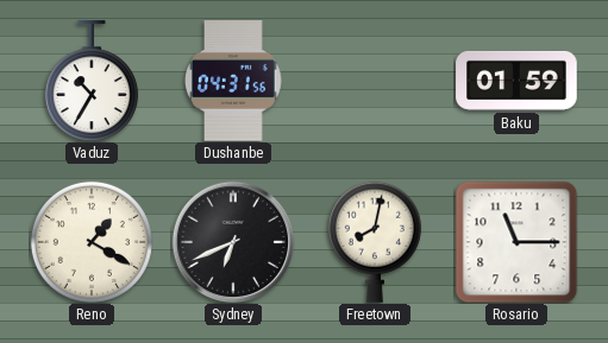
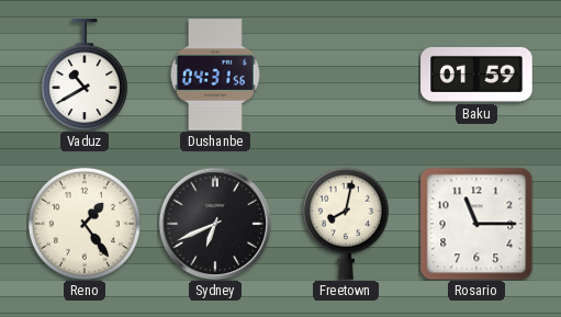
Vaduz: 10:35 -> 10:40
Reno: 1:20 -> 1:24
